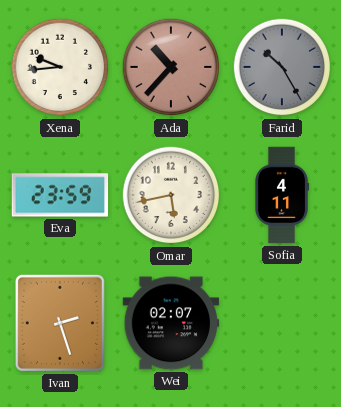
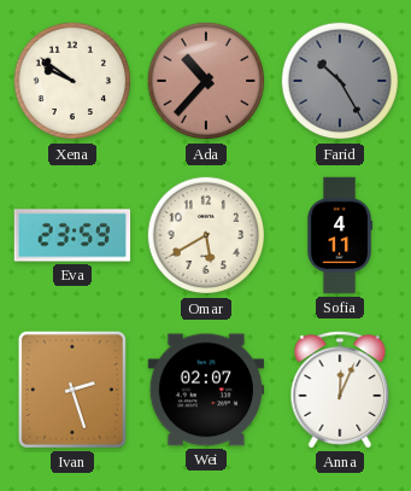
Xena: 9:44 -> 9:51
Omar: 5:43 -> 5:40
Anna: none -> 12:04
